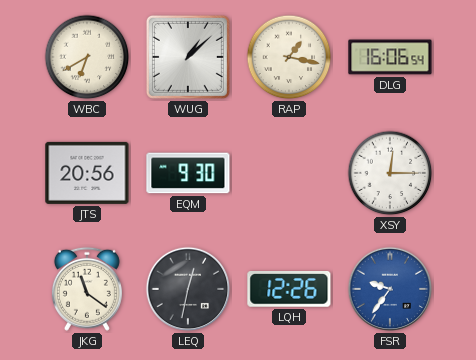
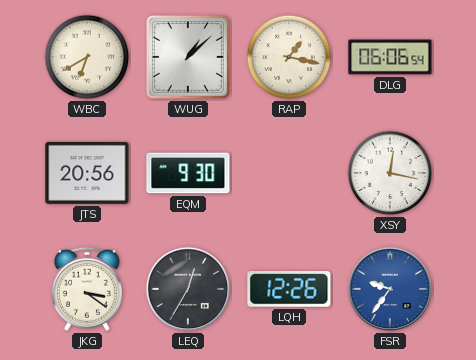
DLG: 16:06 -> 06:06
XSY: 12:15 -> 12:17
JKG: 11:21 -> 3:21
LEQ: 12:32 -> 12:35
